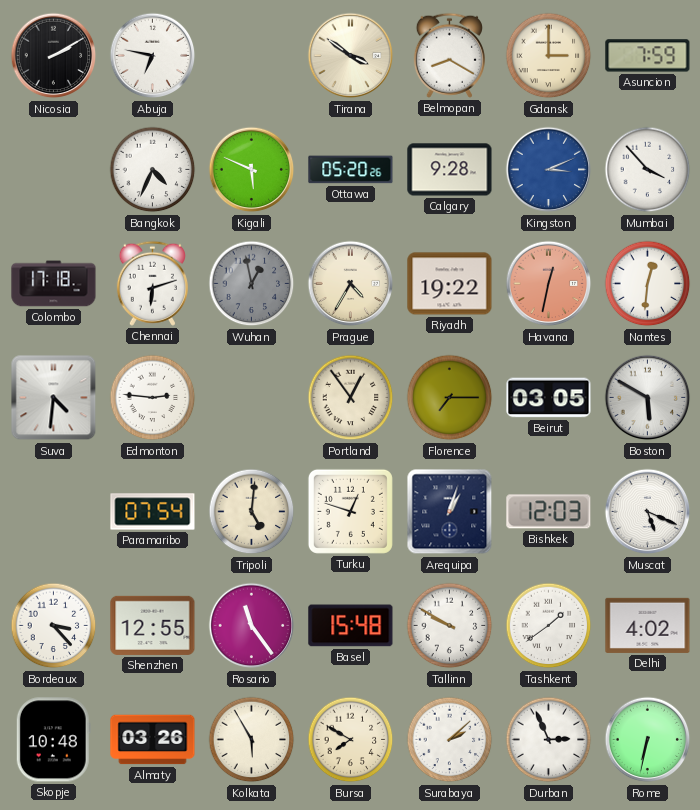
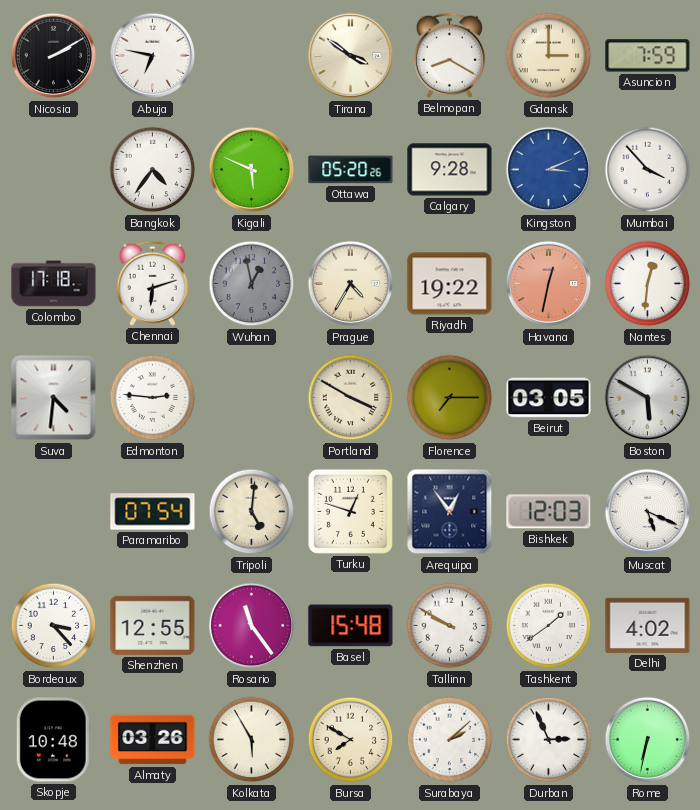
Bangkok: 4:34 -> 4:36
Portland: 12:54 -> 3:50
Arequipa: 1:03 -> 12:54
